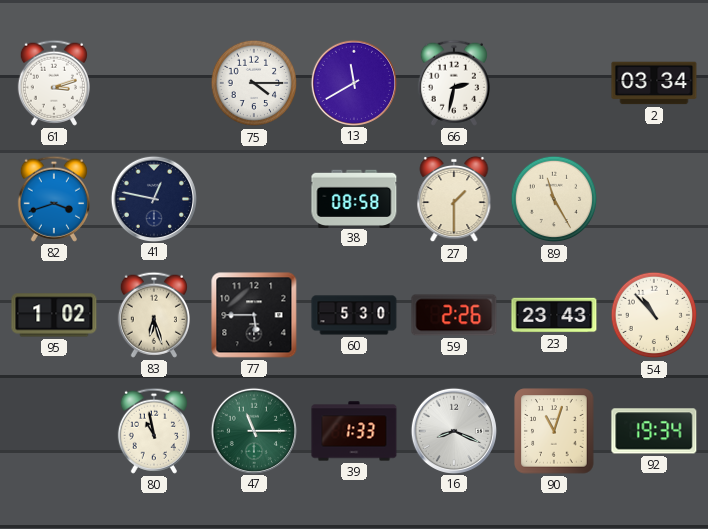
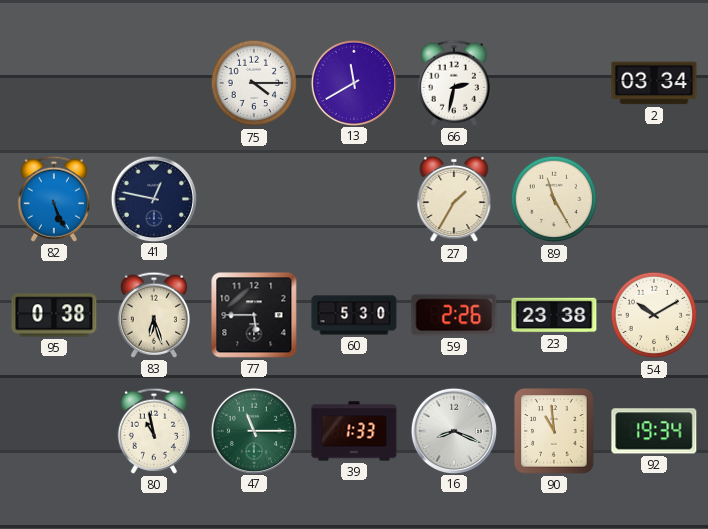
61: 3:12 -> none
82: 3:42 -> 5:26
38: 08:58 -> none
27: 1:30 -> 1:35
95: 1:02 -> 0:38
23: 23:43 -> 23:38
54: 10:53 -> 10:10
90: 11:03 -> 10:59
